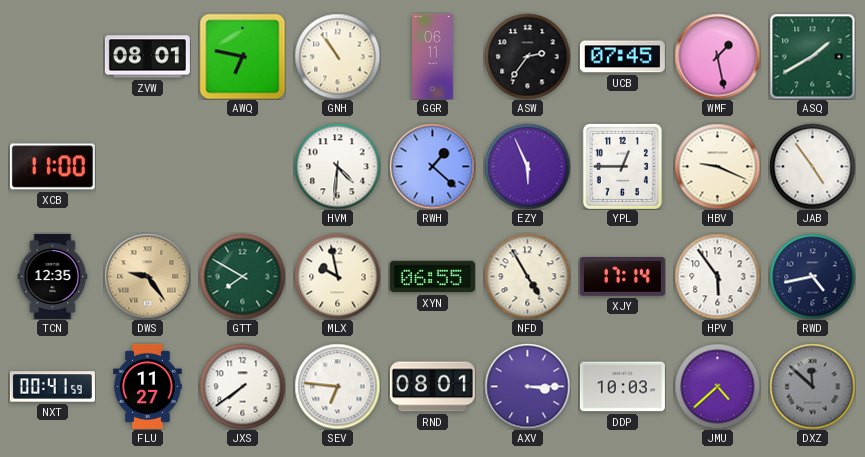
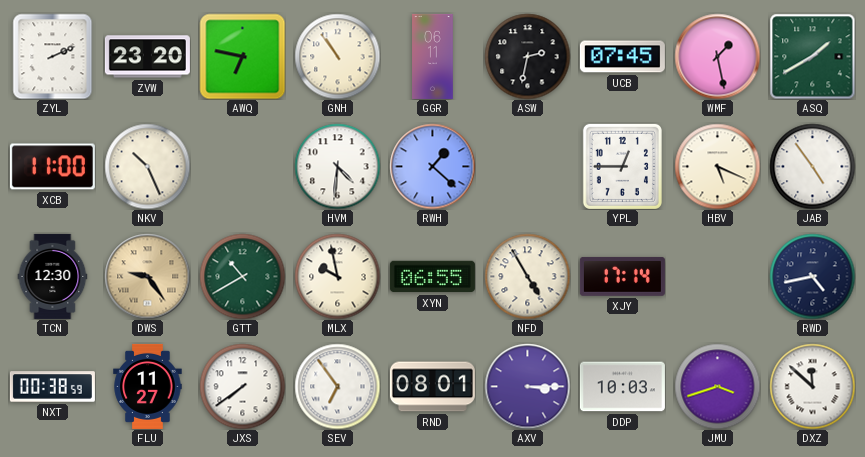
ZYL: none -> 2:11
ZVW: 08:01 -> 23:20
ASW: 2:36 -> 2:32
NKV: none -> 10:26
EZY: 5:56 -> none
HBV: 9:19 -> 5:19
TCN: 12:35 -> 12:30
GTT: 7:50 -> 10:40
HPV: 5:54 -> none
NXT: 00:41 -> 00:38
SEV: 6:46 -> 6:54
JMU: 4:38 -> 3:42
DXZ dial: grey -> white
